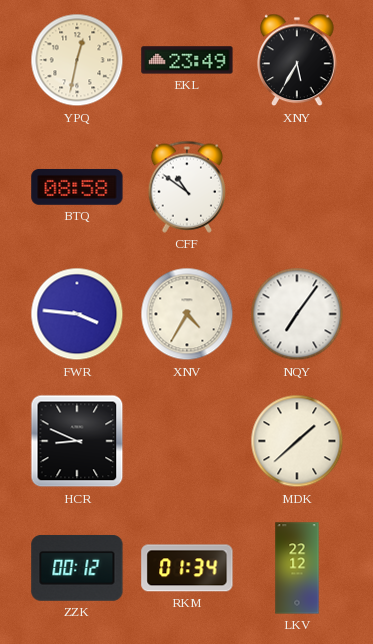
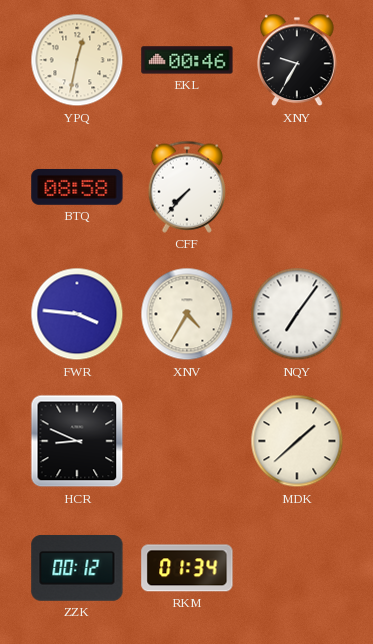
EKL: 23:49 -> 00:46
XNY: 5:35 -> 9:35
CFF: 10:51 -> 7:37
LKV: 22:12 -> none
